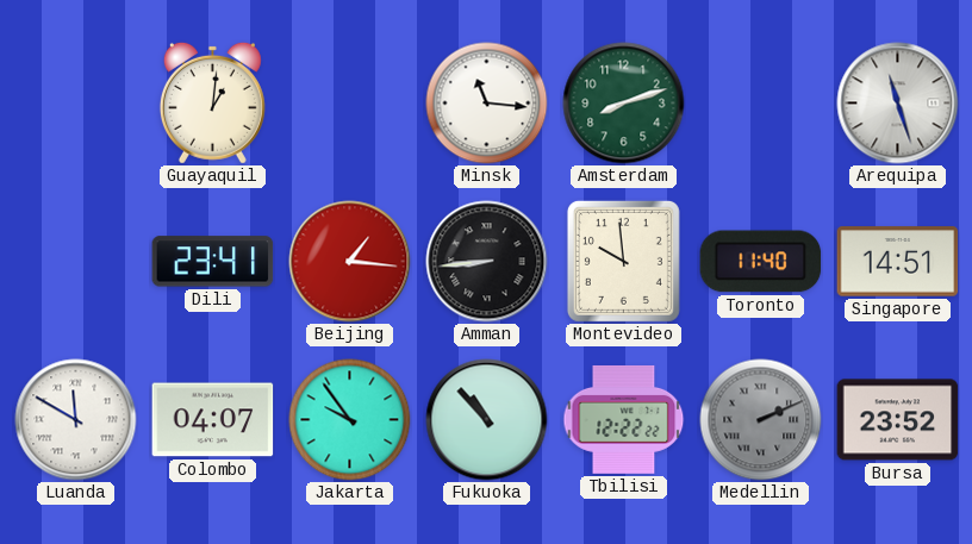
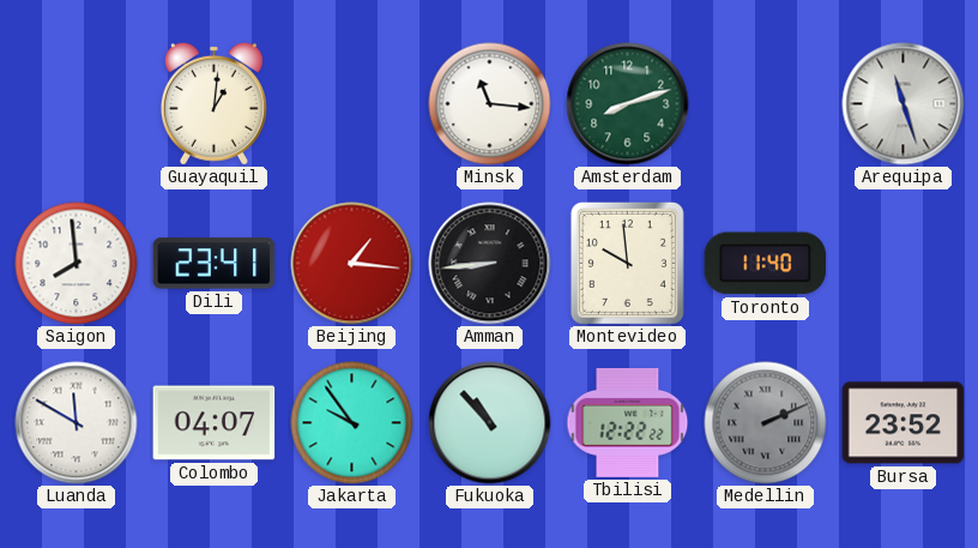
Saigon: none -> 7:59
Singapore: 14:51 -> none
